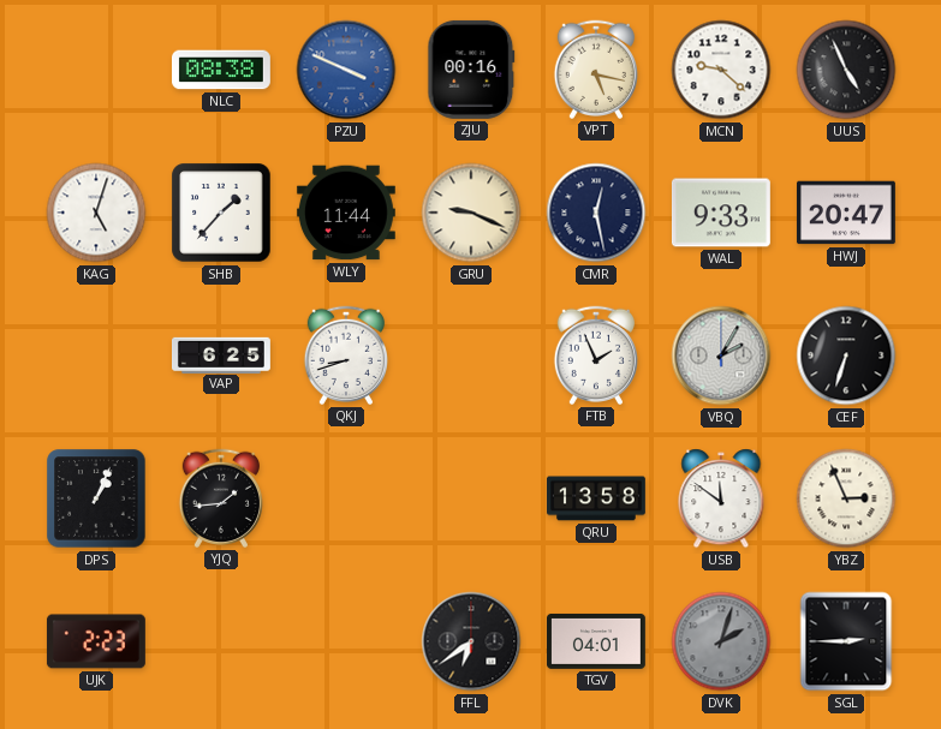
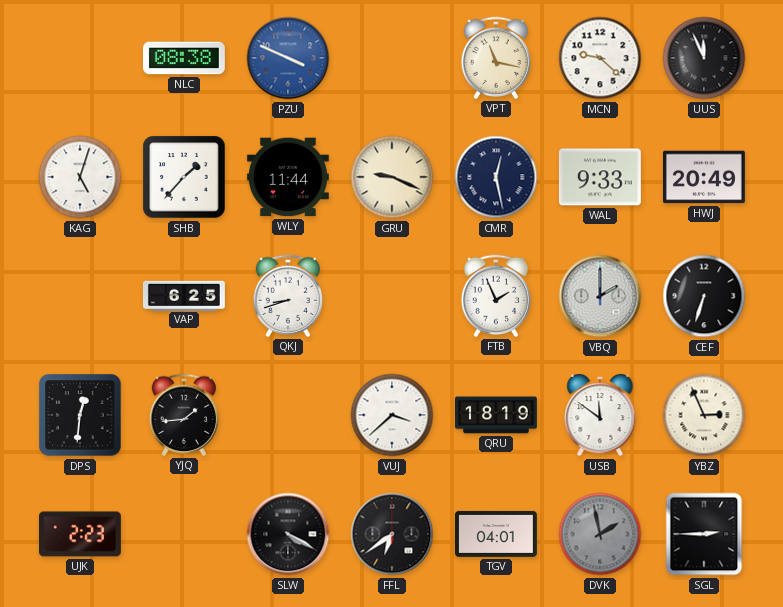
ZJU: 00:16 -> none
VPT: 5:17 -> 11:17
UUS: 4:56 -> 11:56
HWJ: 20:47 -> 20:49
VBQ: 2:05 -> 2:00
DPS: 1:04 -> 12:31
VUJ: none -> 3:38
QRU: 13:58 -> 18:19
SLW: none -> 4:20
DVK: 2:03 -> 1:58
